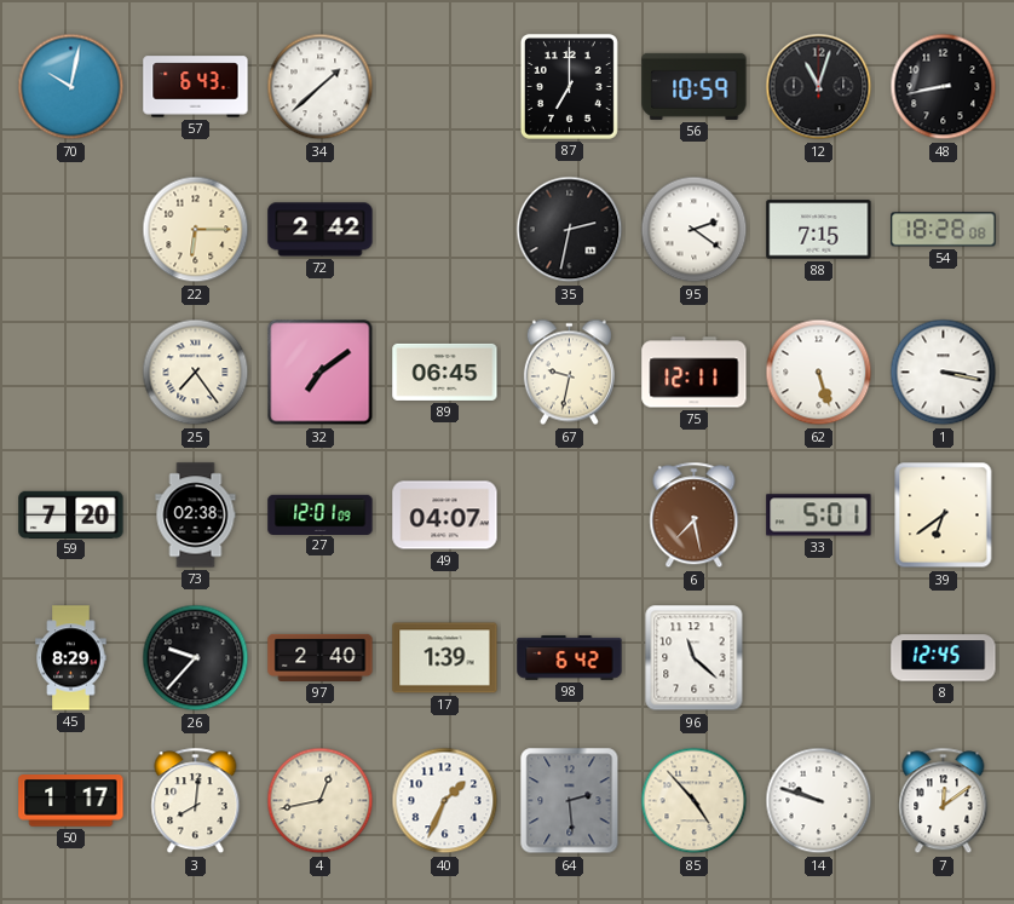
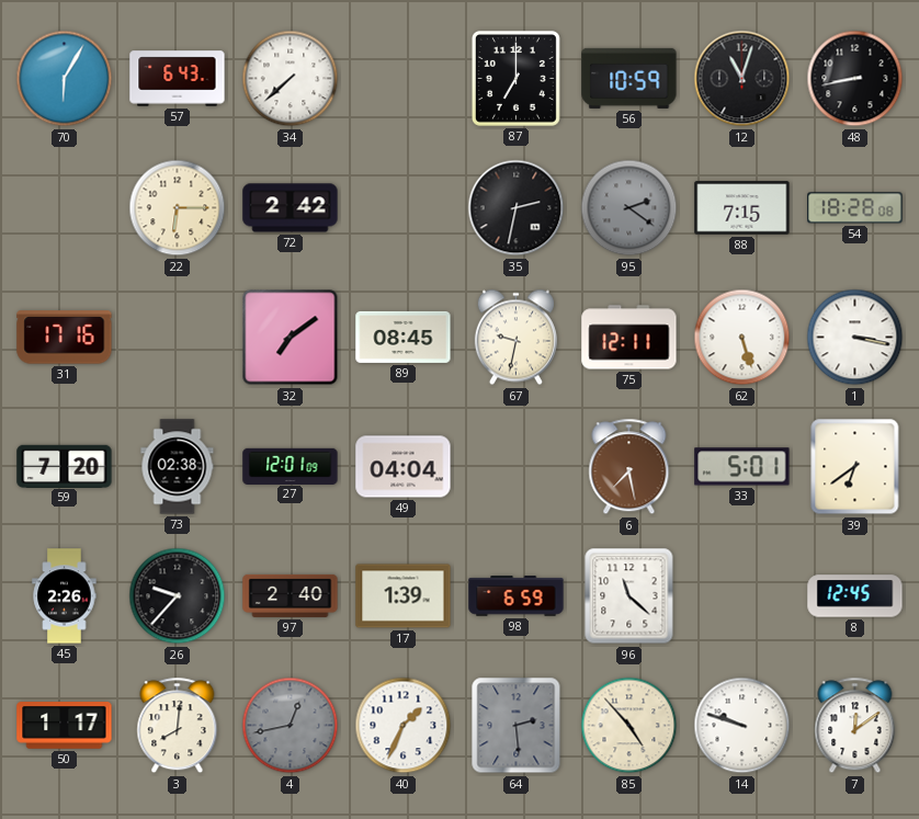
70: 10:02 -> 6:05
34: 1:38 -> 7:38
95 dial: white -> grey
31: none -> 17:16
25: 7:24 -> none
89: 06:45 -> 08:45
49: 04:07 -> 04:04
45: 8:29 -> 2:26
98: 6:42 -> 6:59
4 dial: cream -> grey
